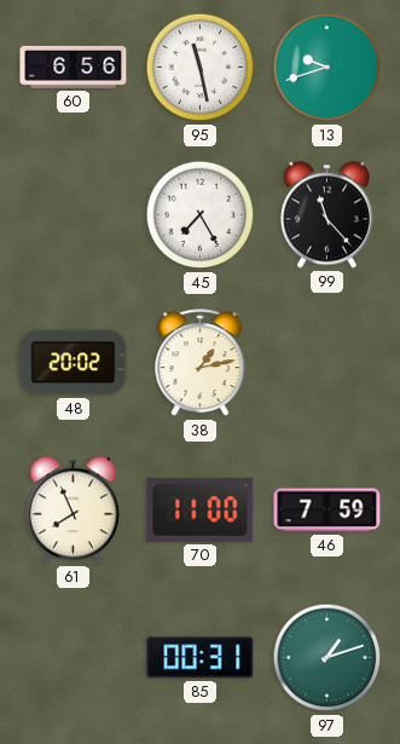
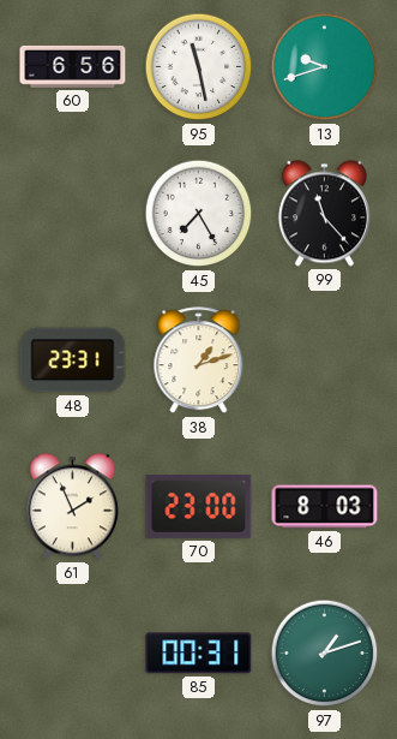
48: 20:02 -> 23:31
38: 1:13 -> 1:12
61: 7:56 -> 1:56
70: 11:00 -> 23:00
46: 7:59 -> 8:03
